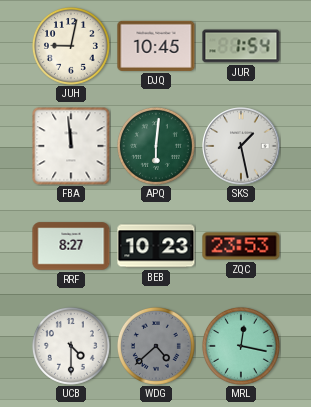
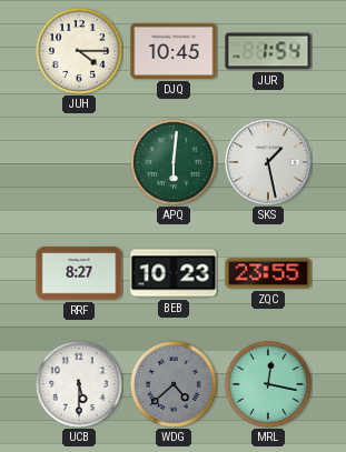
JUH: 9:02 -> 4:15
FBA: 11:59 -> none
ZQC: 23:53 -> 23:55
UCB: 4:30 -> 5:30
